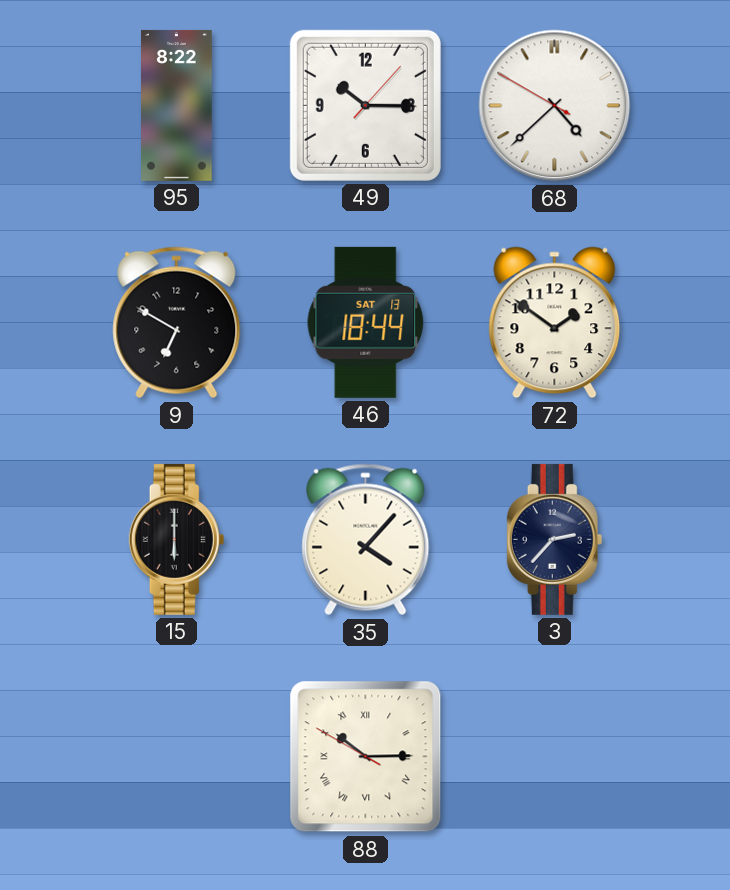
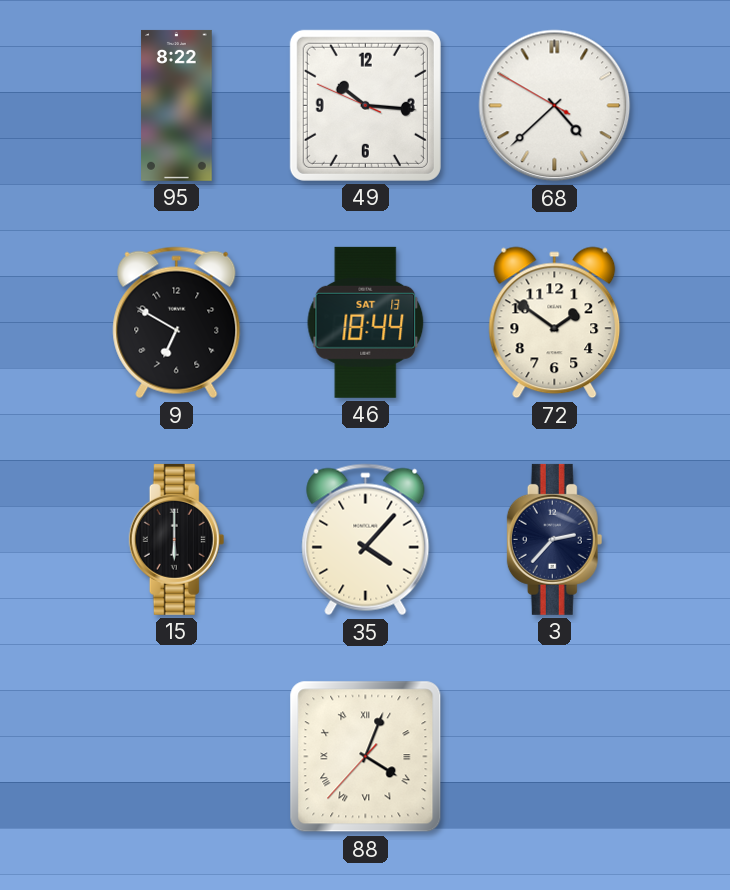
49: 10:15:07 -> 10:15:49
88: 10:14 -> 4:03
